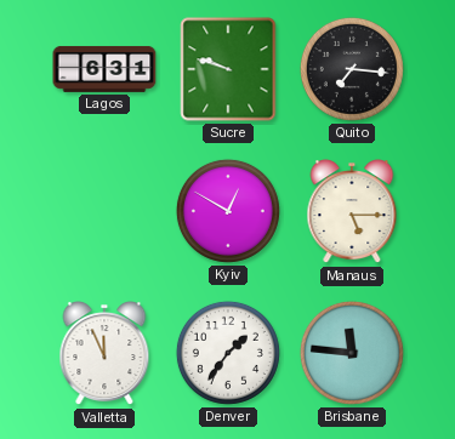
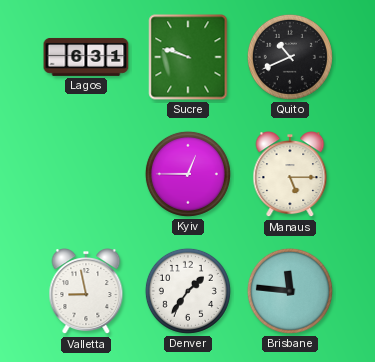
Quito: 7:16 -> 10:41
Kyiv: 12:50 -> 12:45
Valletta: 11:56 -> 8:58
